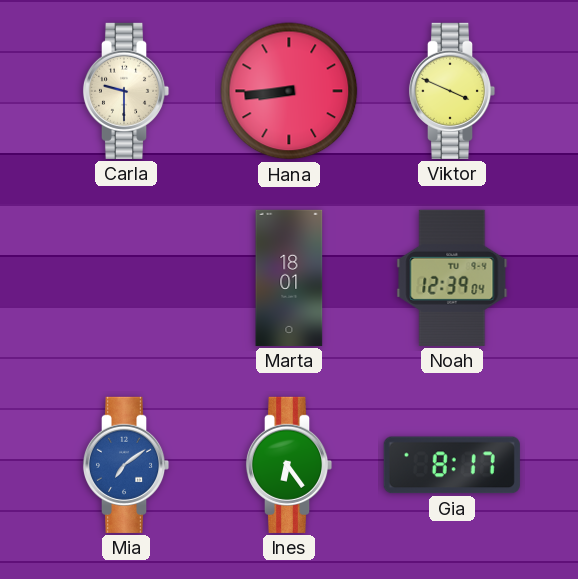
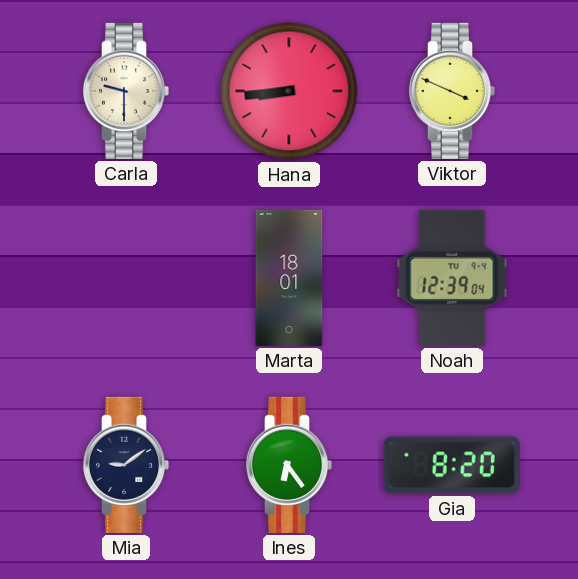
Mia: 7:09 -> 9:09
Mia dial: blue -> navy
Gia: 8:17 -> 8:20
